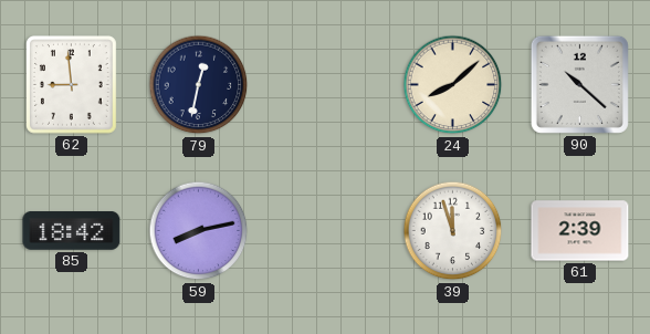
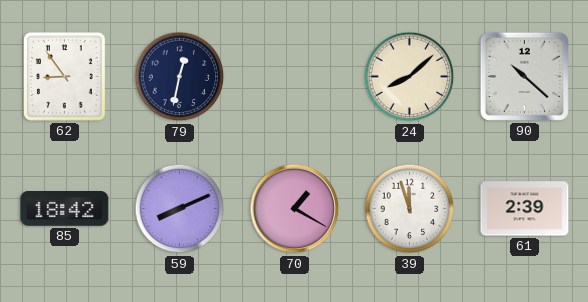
62: 8:59 -> 8:54
59: 8:13 -> 8:11
70: none -> 1:20
